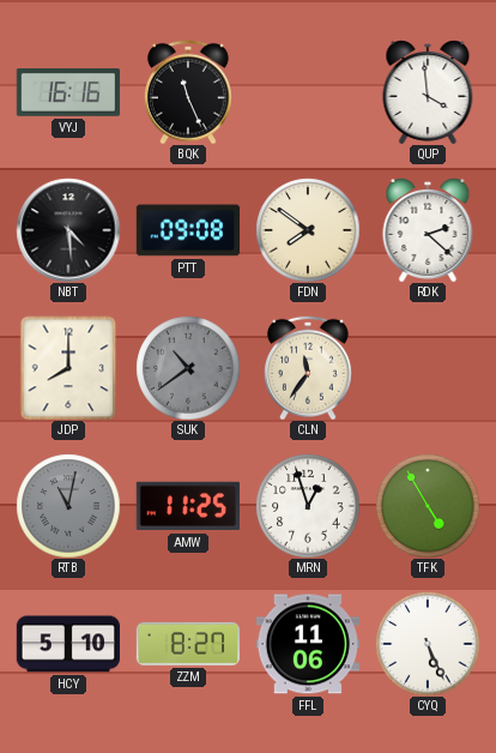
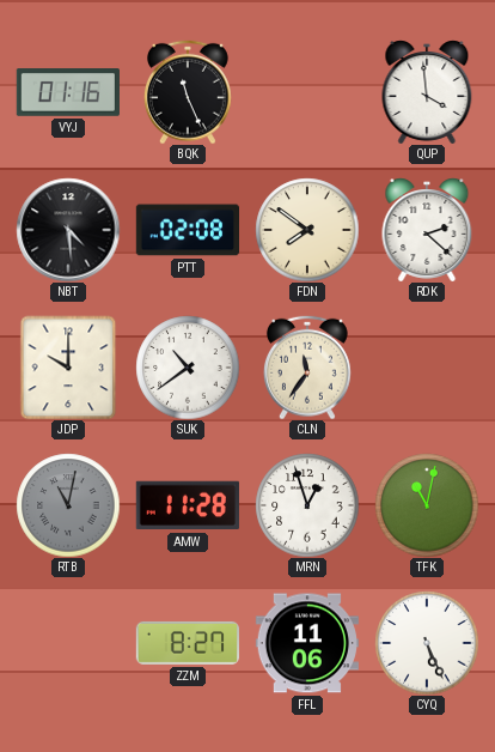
VYJ: 16:16 -> 01:16
PTT: 09:08 -> 02:08
JDP: 8:00 -> 10:00
SUK dial: grey -> white
AMW: 11:25 -> 11:28
TFK: 4:55 -> 11:02
HCY: 5:10 -> none
